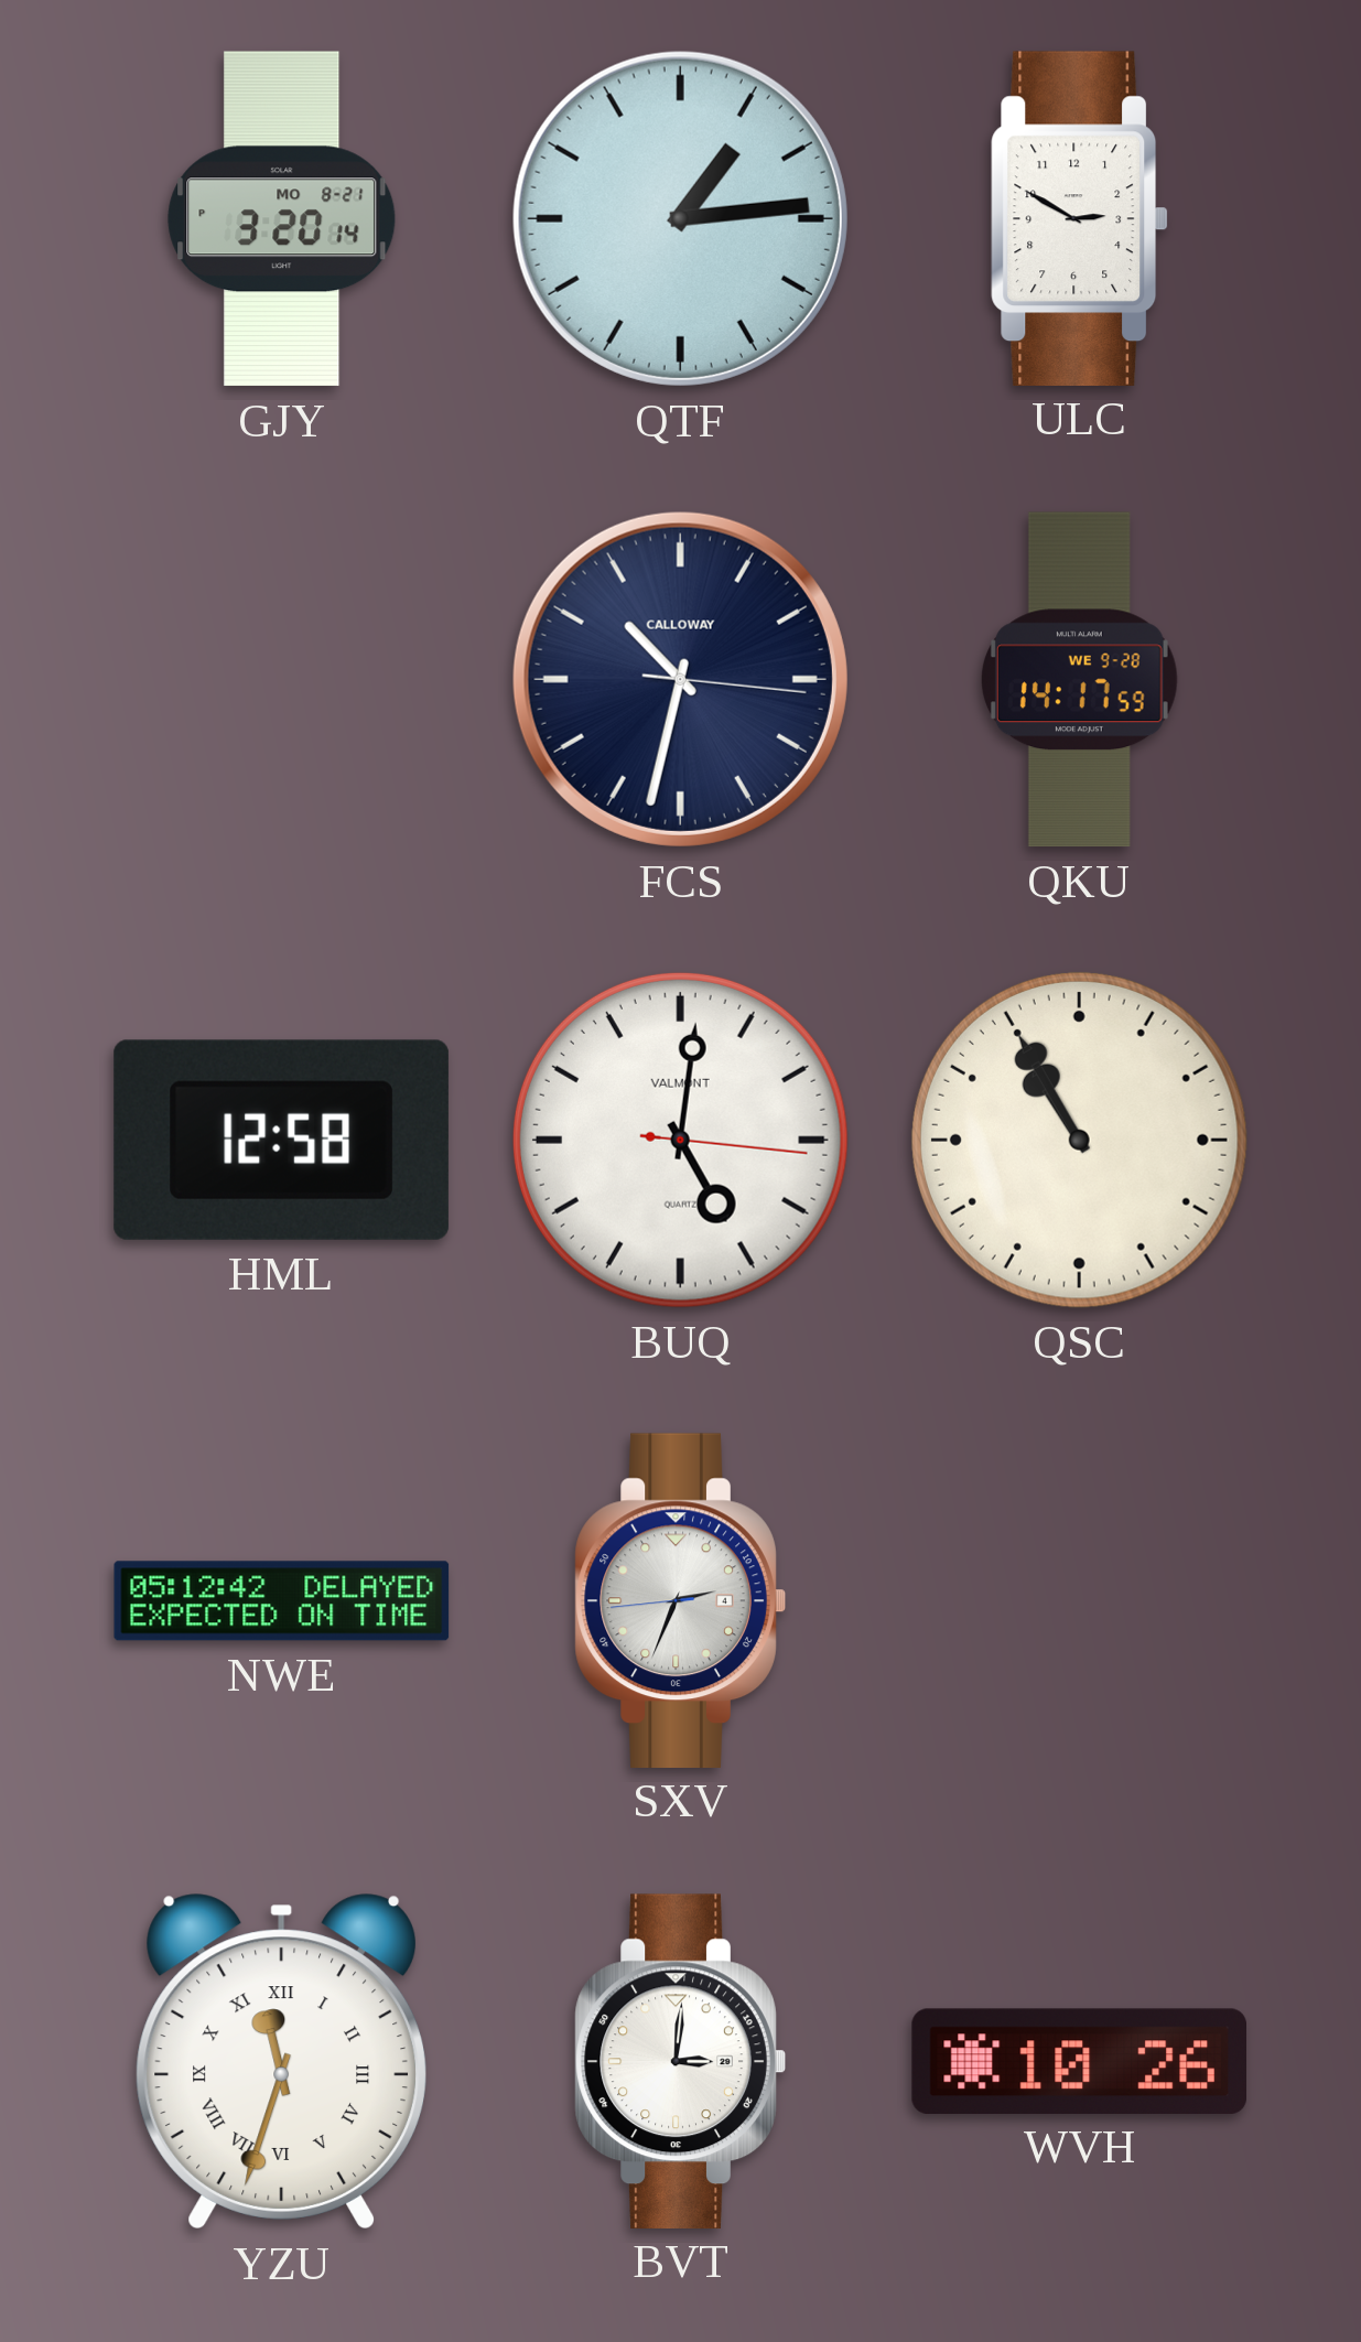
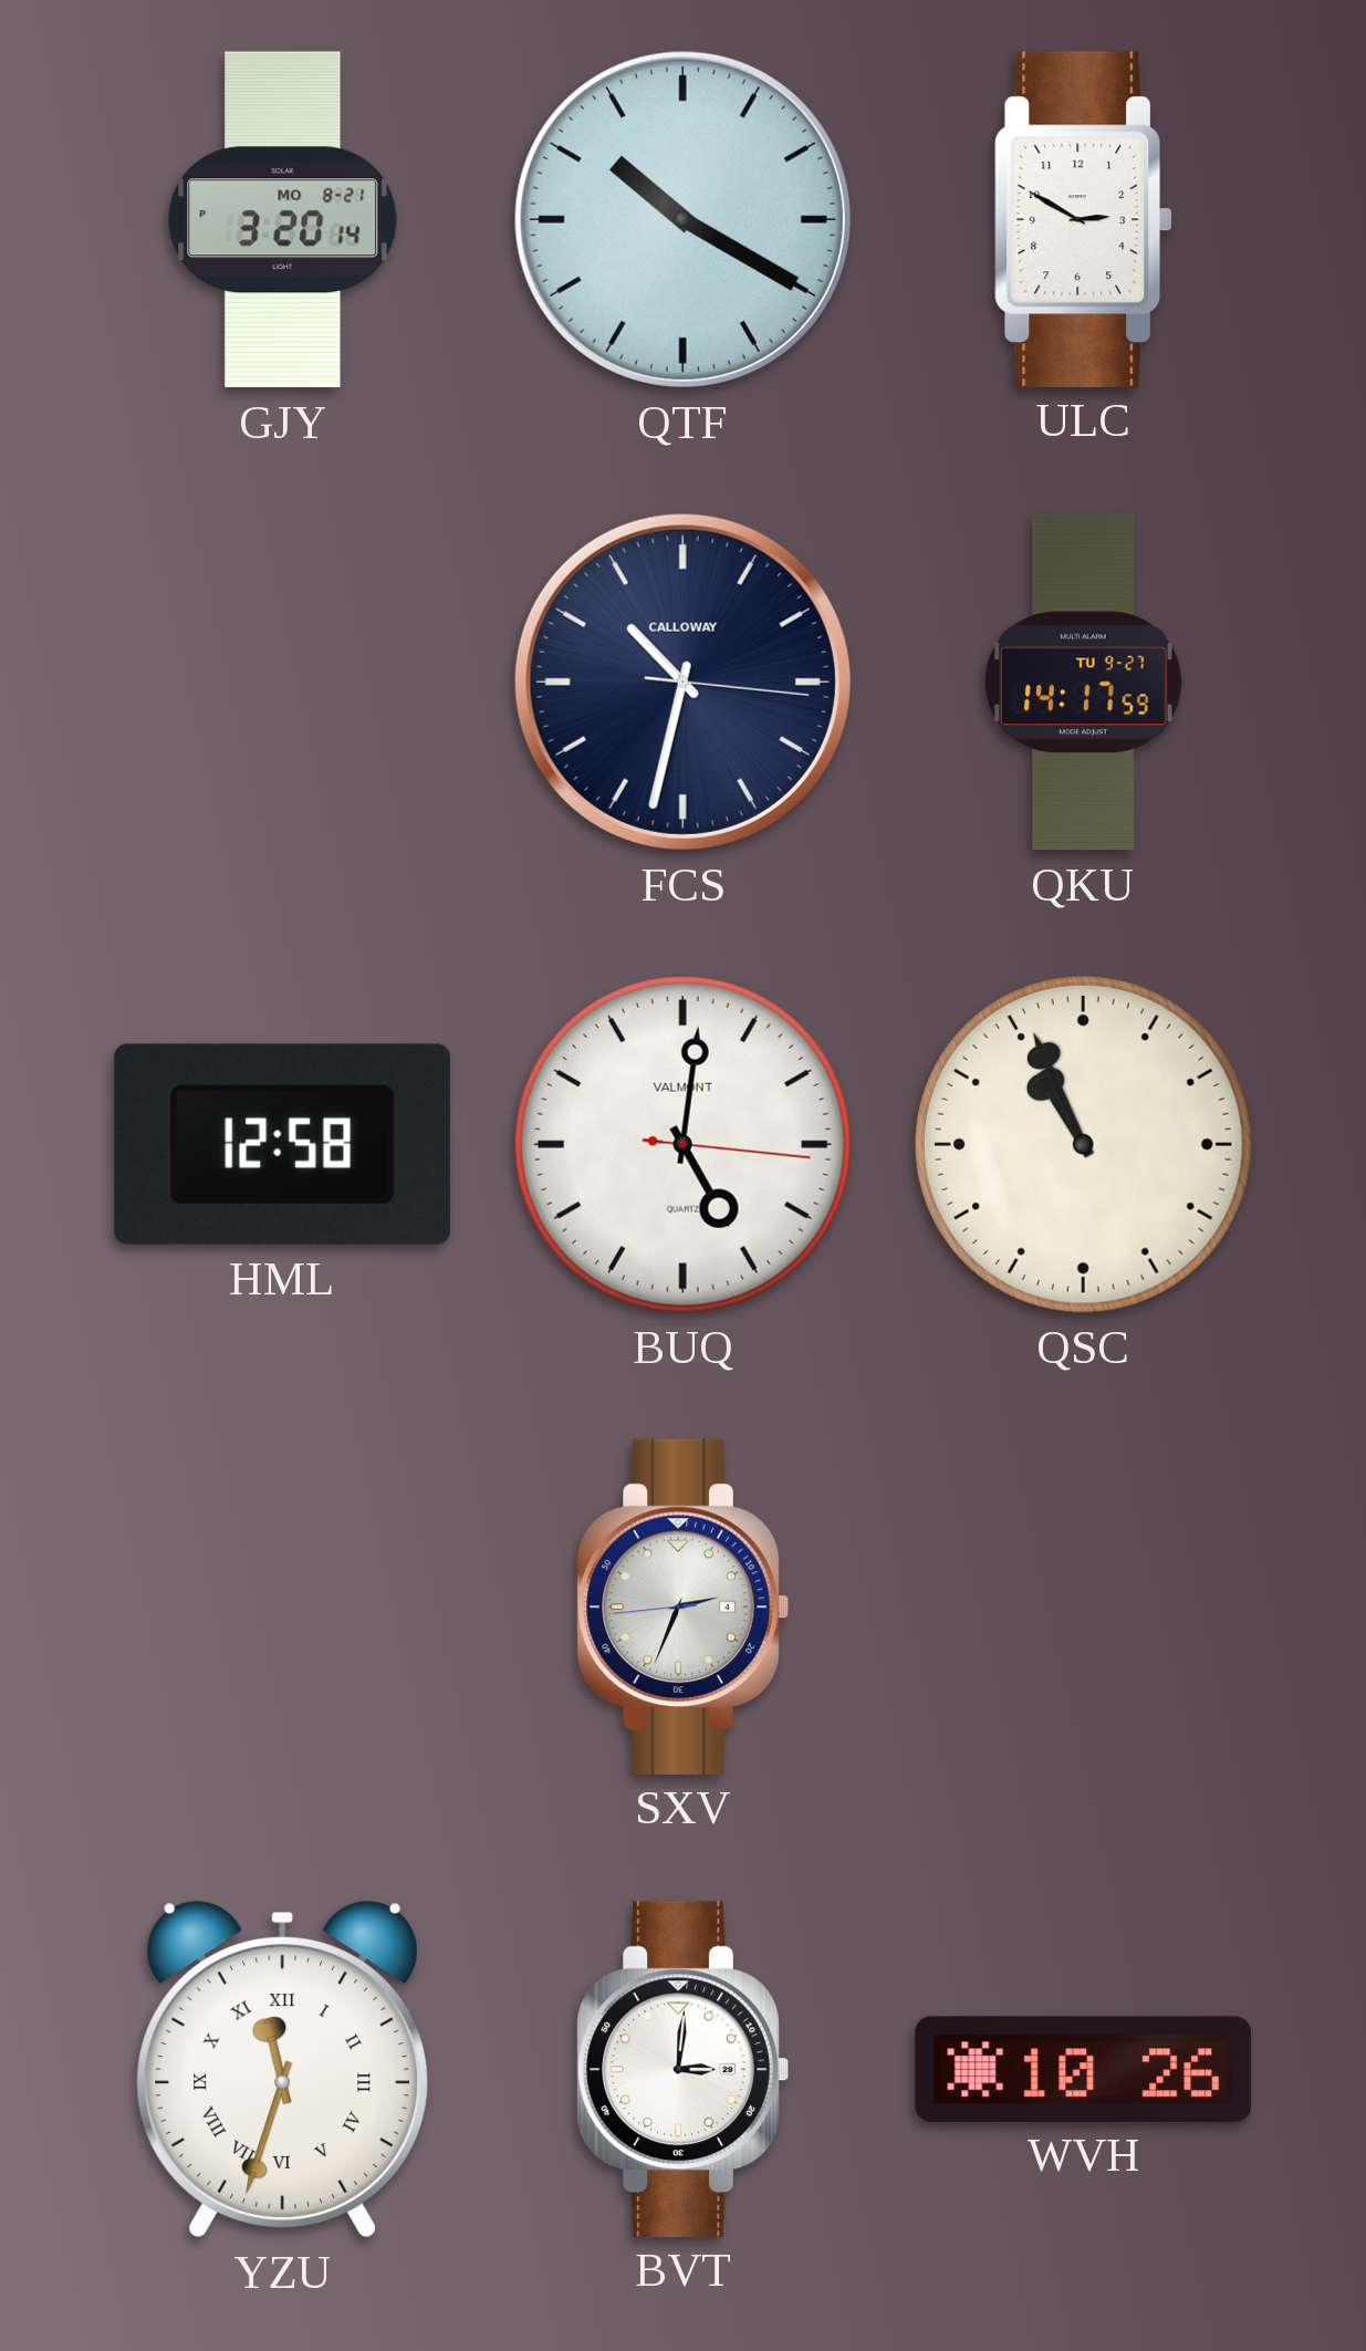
QTF: 1:14 -> 10:20
QKU date: WE 9-28 -> TU 9-27
QSC: 10:55 -> 10:56
NWE: 05:12 -> none
